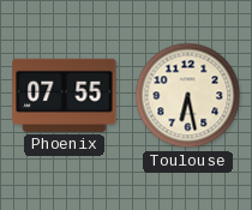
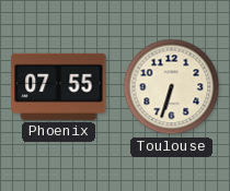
Toulouse: 6:28 -> 6:33
